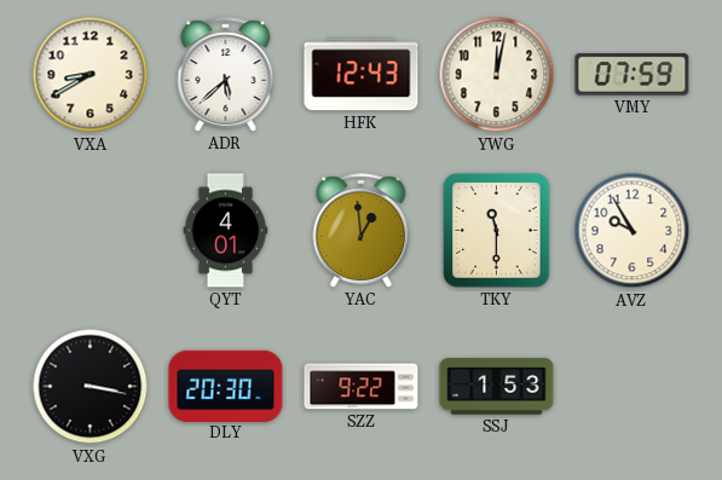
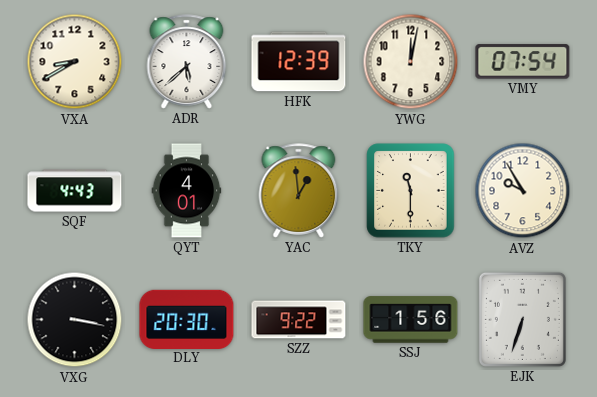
HFK: 12:43 -> 12:39
VMY: 07:59 -> 07:54
SQF: none -> 4:43
SSJ: 1:53 -> 1:56
EJK: none -> 6:33
